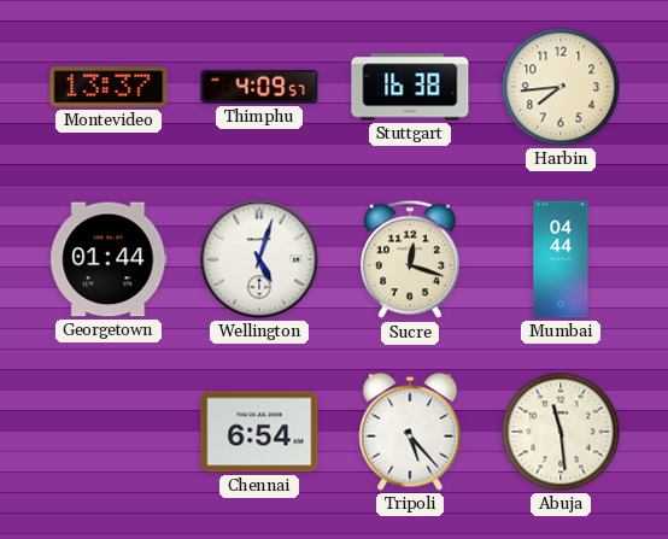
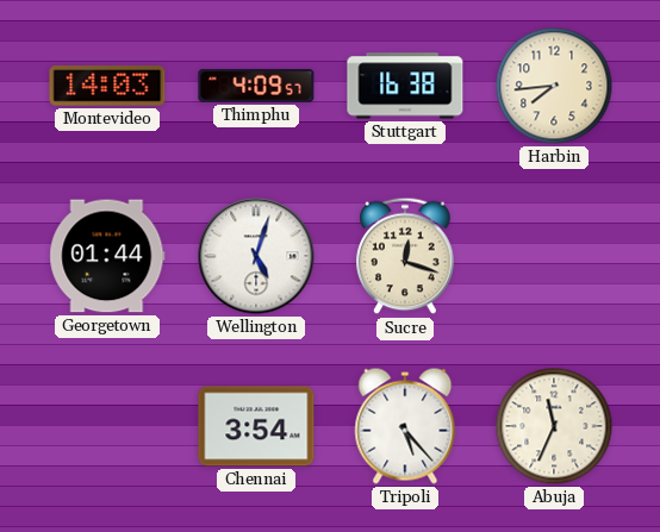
Montevideo: 13:37 -> 14:03
Mumbai: 04:44 -> none
Chennai: 6:54 -> 3:54
Abuja: 11:29 -> 11:34
